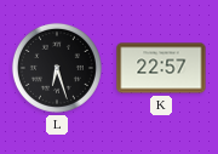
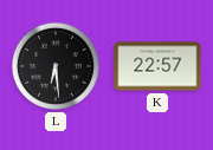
L: 6:27 -> 6:29
